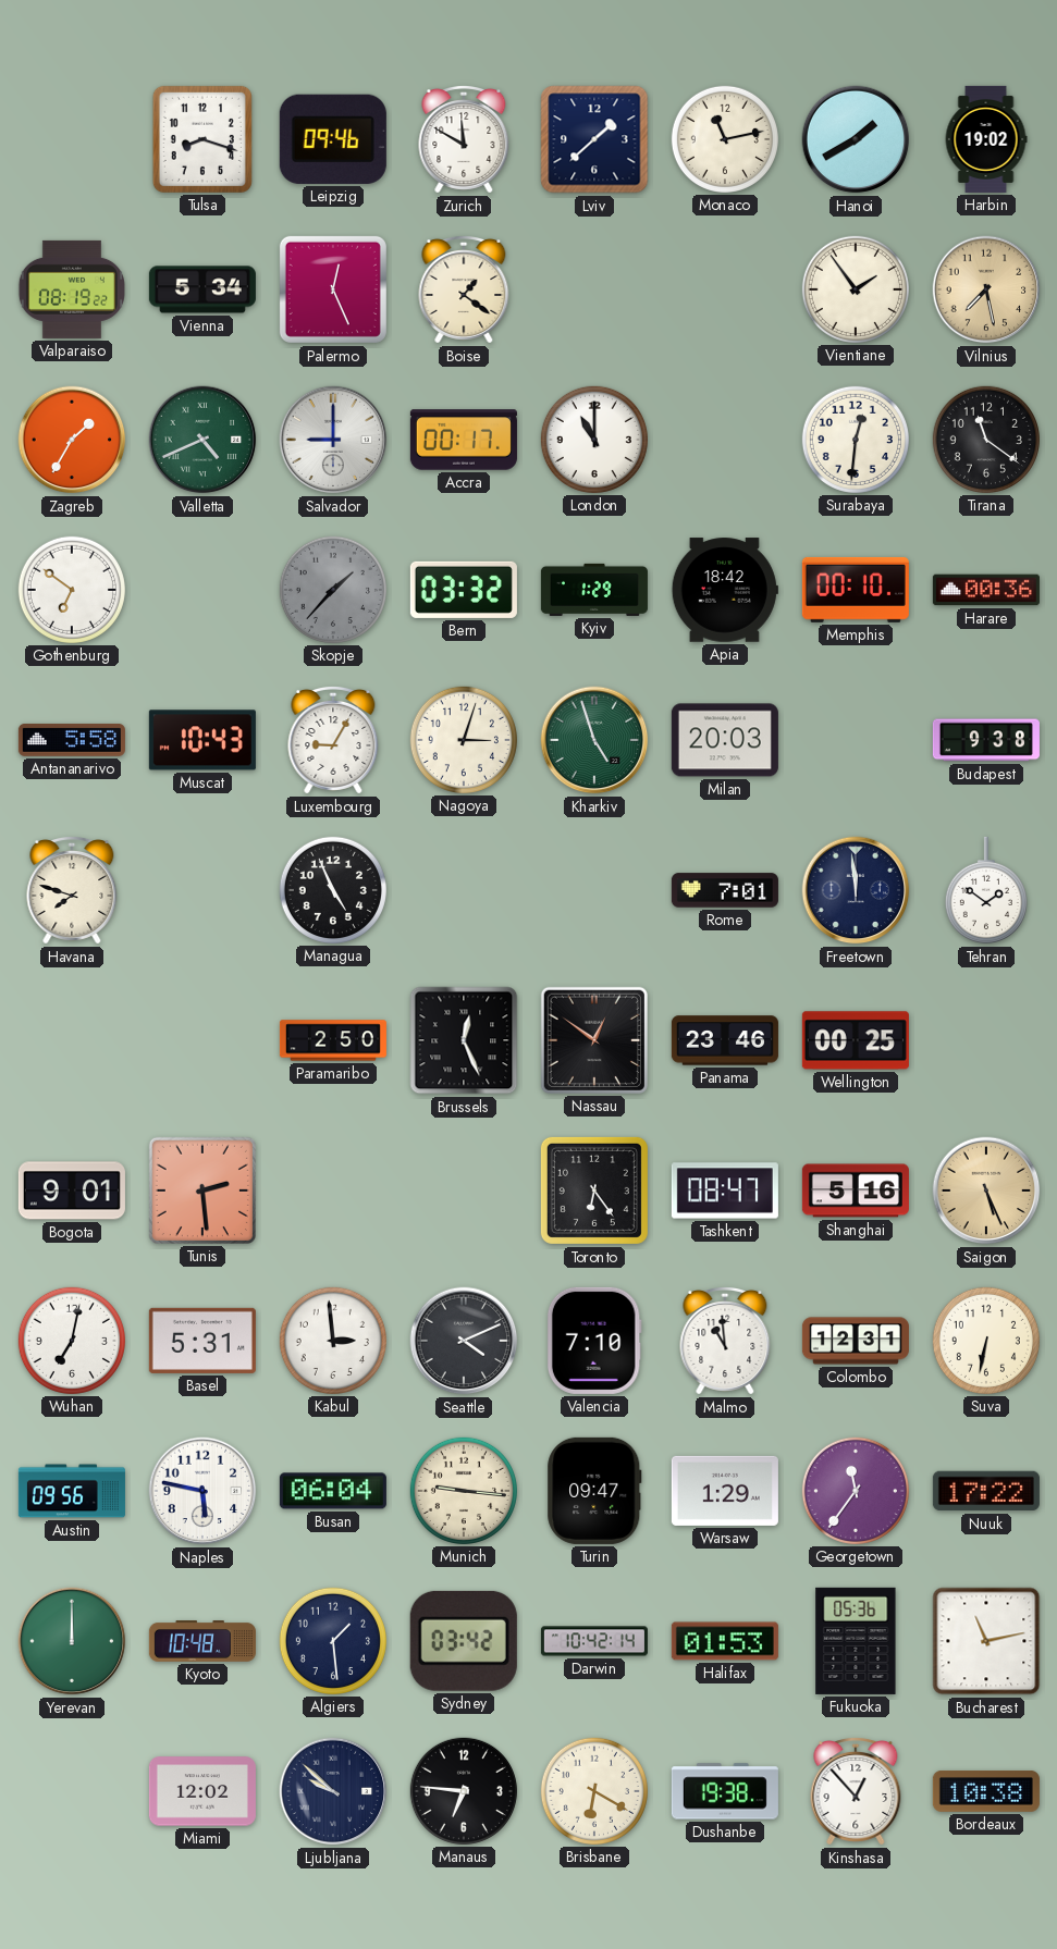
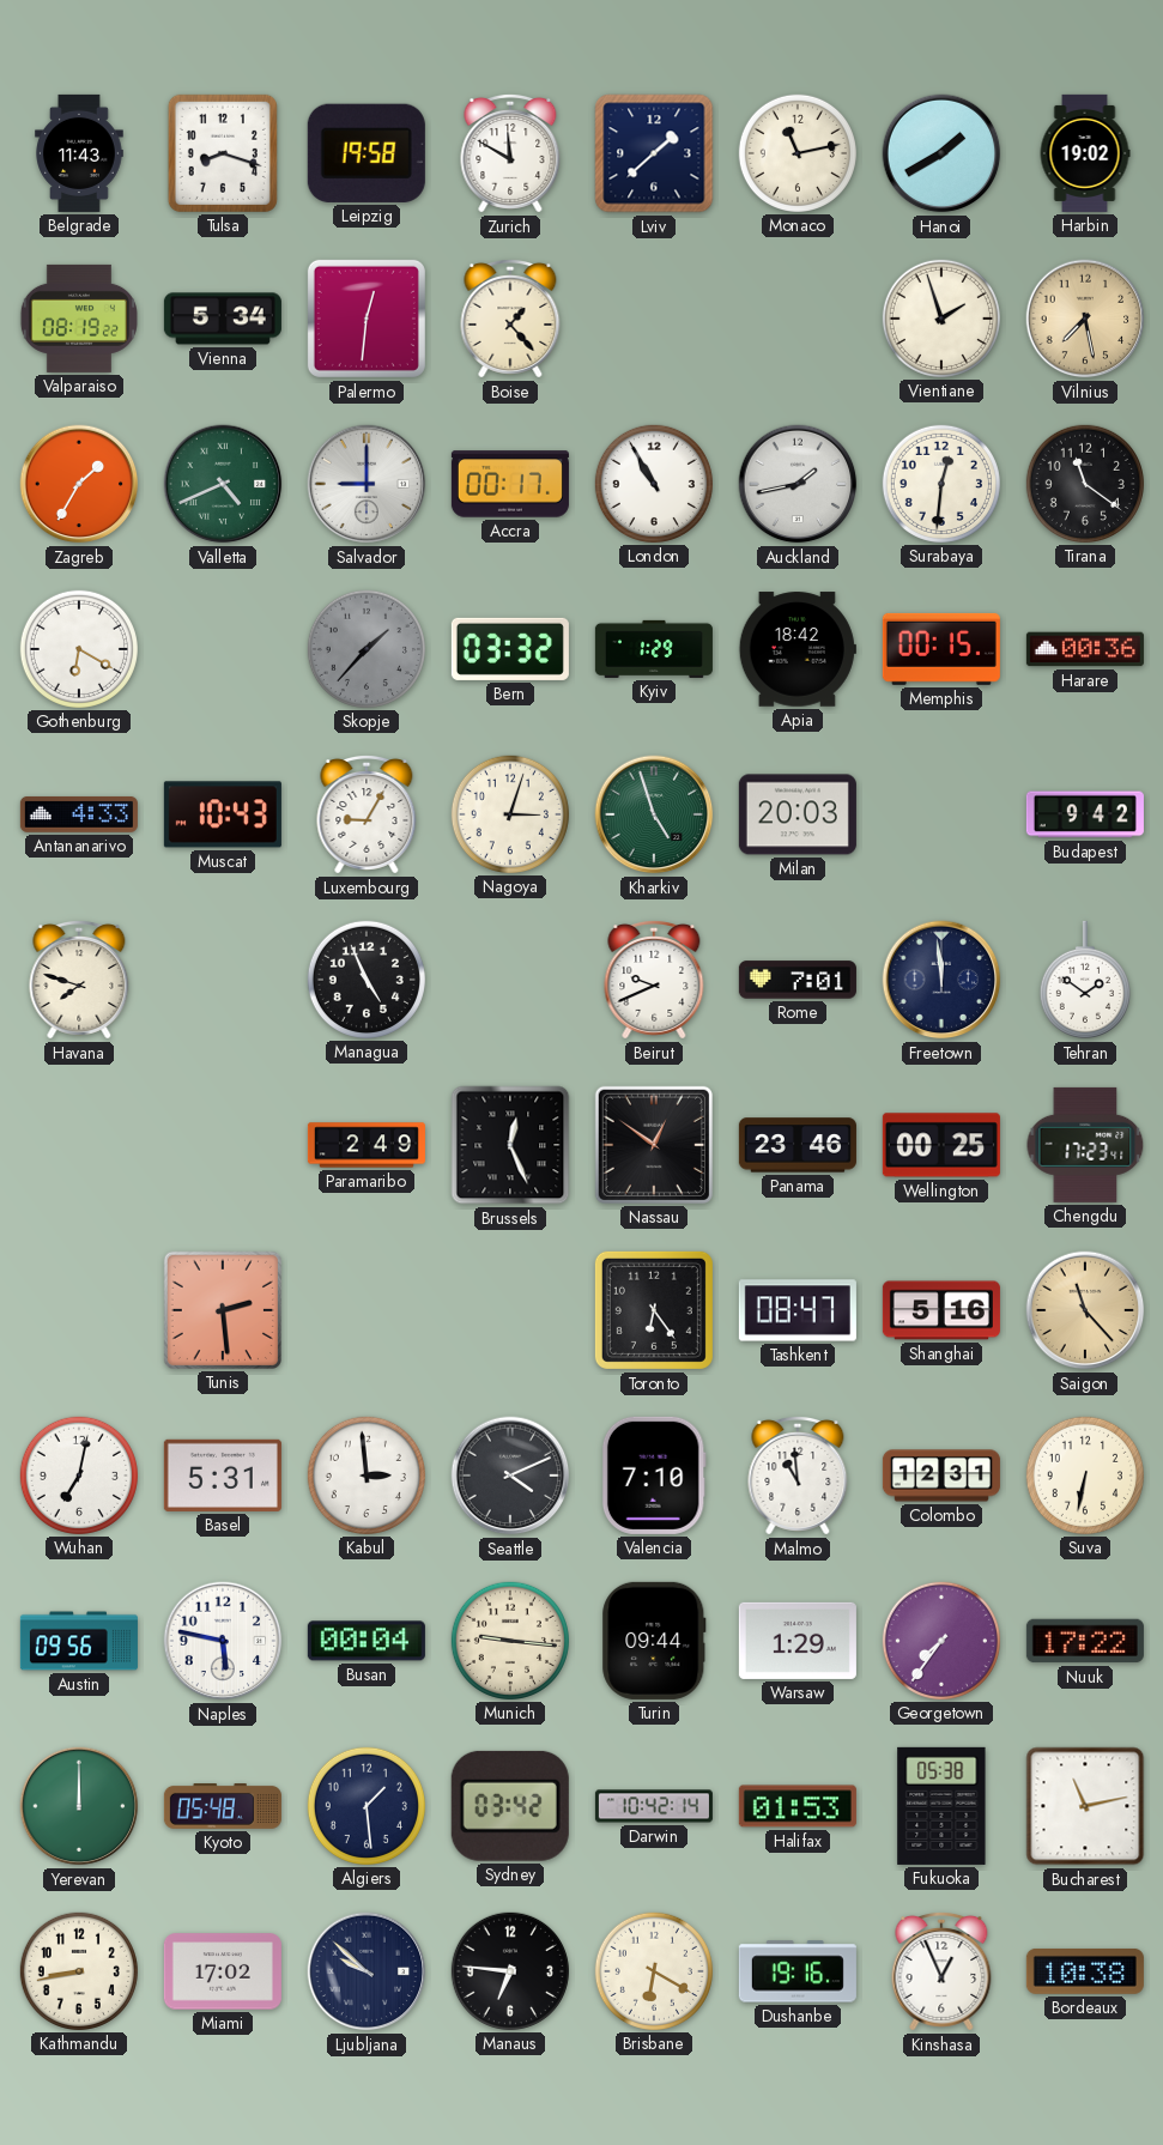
Belgrade: none -> 11:43
Leipzig: 09:46 -> 19:58
Palermo: 12:26 -> 12:31
Boise: 1:21 -> 1:23
Vientiane: 1:54 -> 1:57
London: 11:00 -> 10:55
Auckland: none -> 1:43
Gothenburg: 6:51 -> 6:20
Memphis: 00:10 -> 00:15
Antananarivo: 5:58 -> 4:33
Budapest: 9:38 -> 9:42
Beirut: none -> 9:41
Paramaribo: 2:50 -> 2:49
Chengdu: none -> 17:23
Bogota: 9:01 -> none
Saigon: 5:26 -> 11:23
Busan: 06:04 -> 00:04
Turin: 09:47 -> 09:44
Georgetown: 11:36 -> 7:36
Kyoto: 10:48 -> 05:48
Fukuoka: 05:36 -> 05:38
Kathmandu: none -> 8:43
Miami: 12:02 -> 17:02
Dushanbe: 19:38 -> 19:16
Kinshasa: 12:53 -> 12:56
